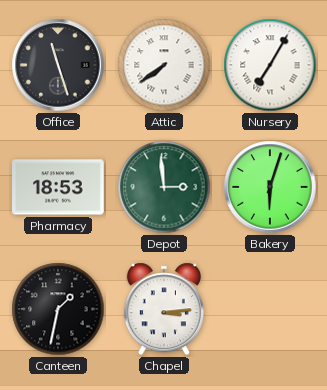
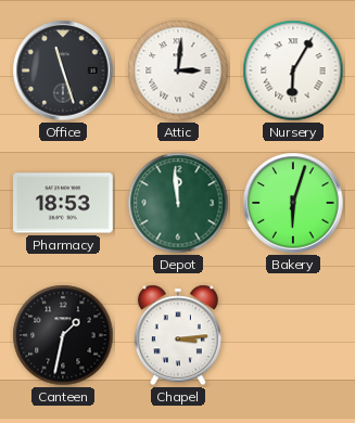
Attic: 7:39 -> 3:01
Nursery: 7:05 -> 6:05
Depot: 2:59 -> 11:59
